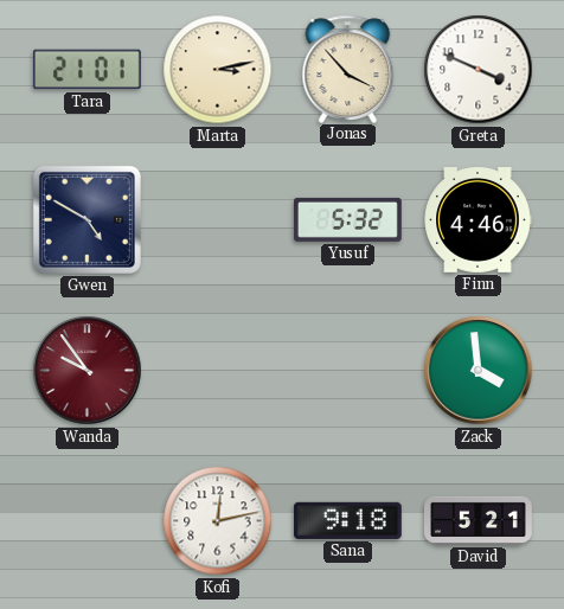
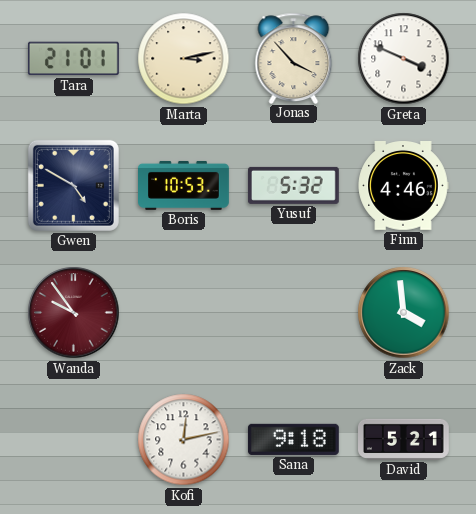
Boris: none -> 10:53
